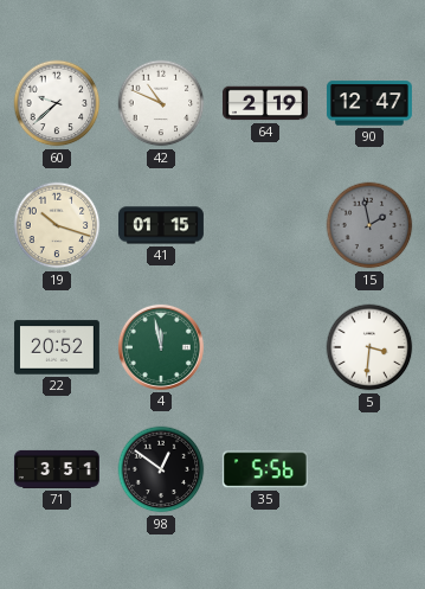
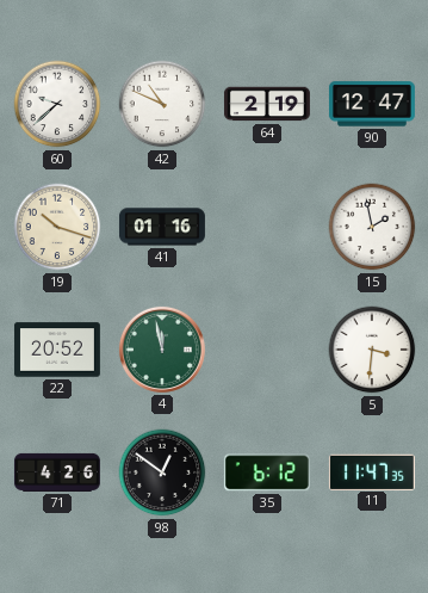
41: 01:15 -> 01:16
15 dial: grey -> white
71: 3:51 -> 4:26
35: 5:56 -> 6:12
11: none -> 11:47
